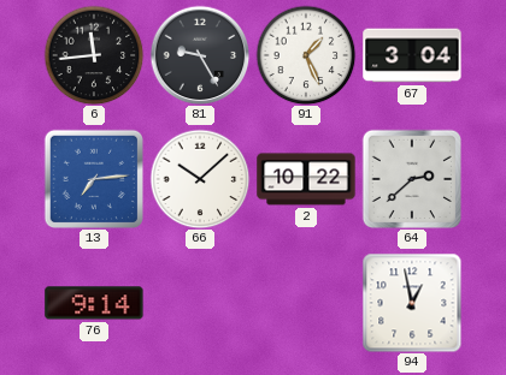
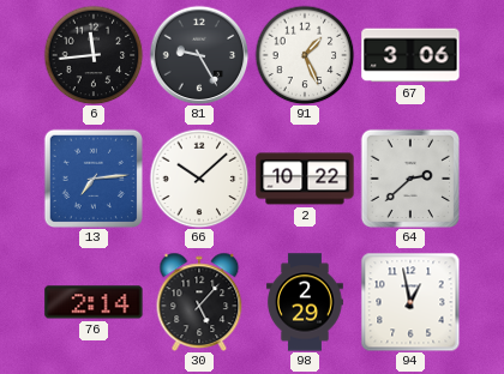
67: 3:04 -> 3:06
76: 9:14 -> 2:14
30: none -> 5:07
98: none -> 2:29
